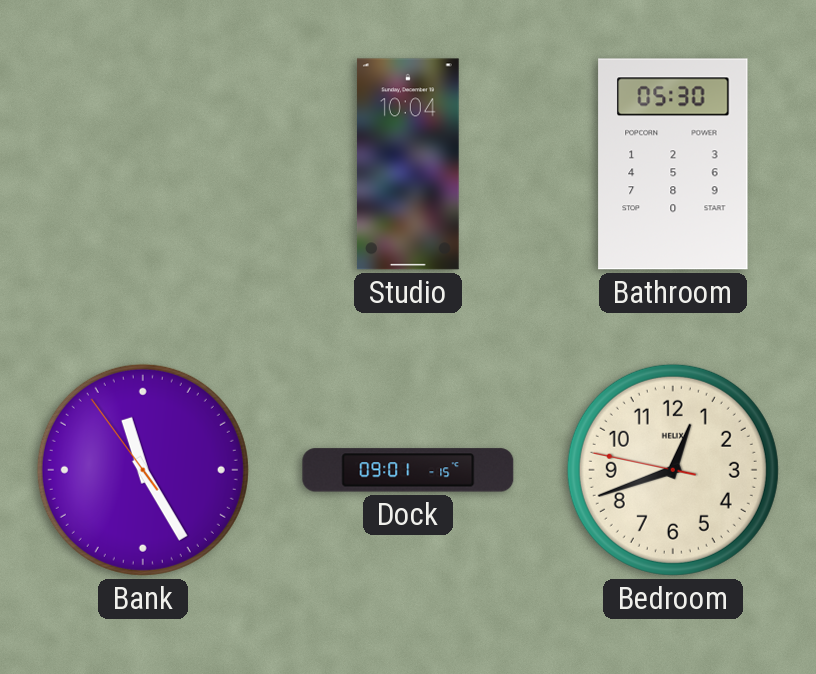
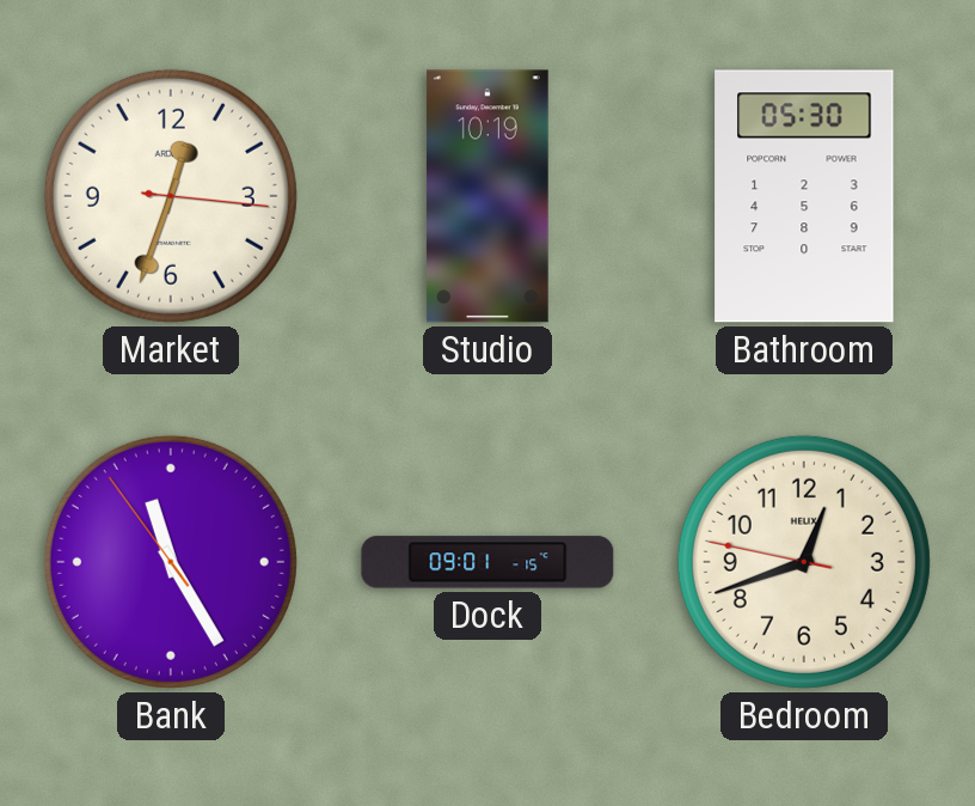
Market: none -> 12:33
Studio: 10:04 -> 10:19
